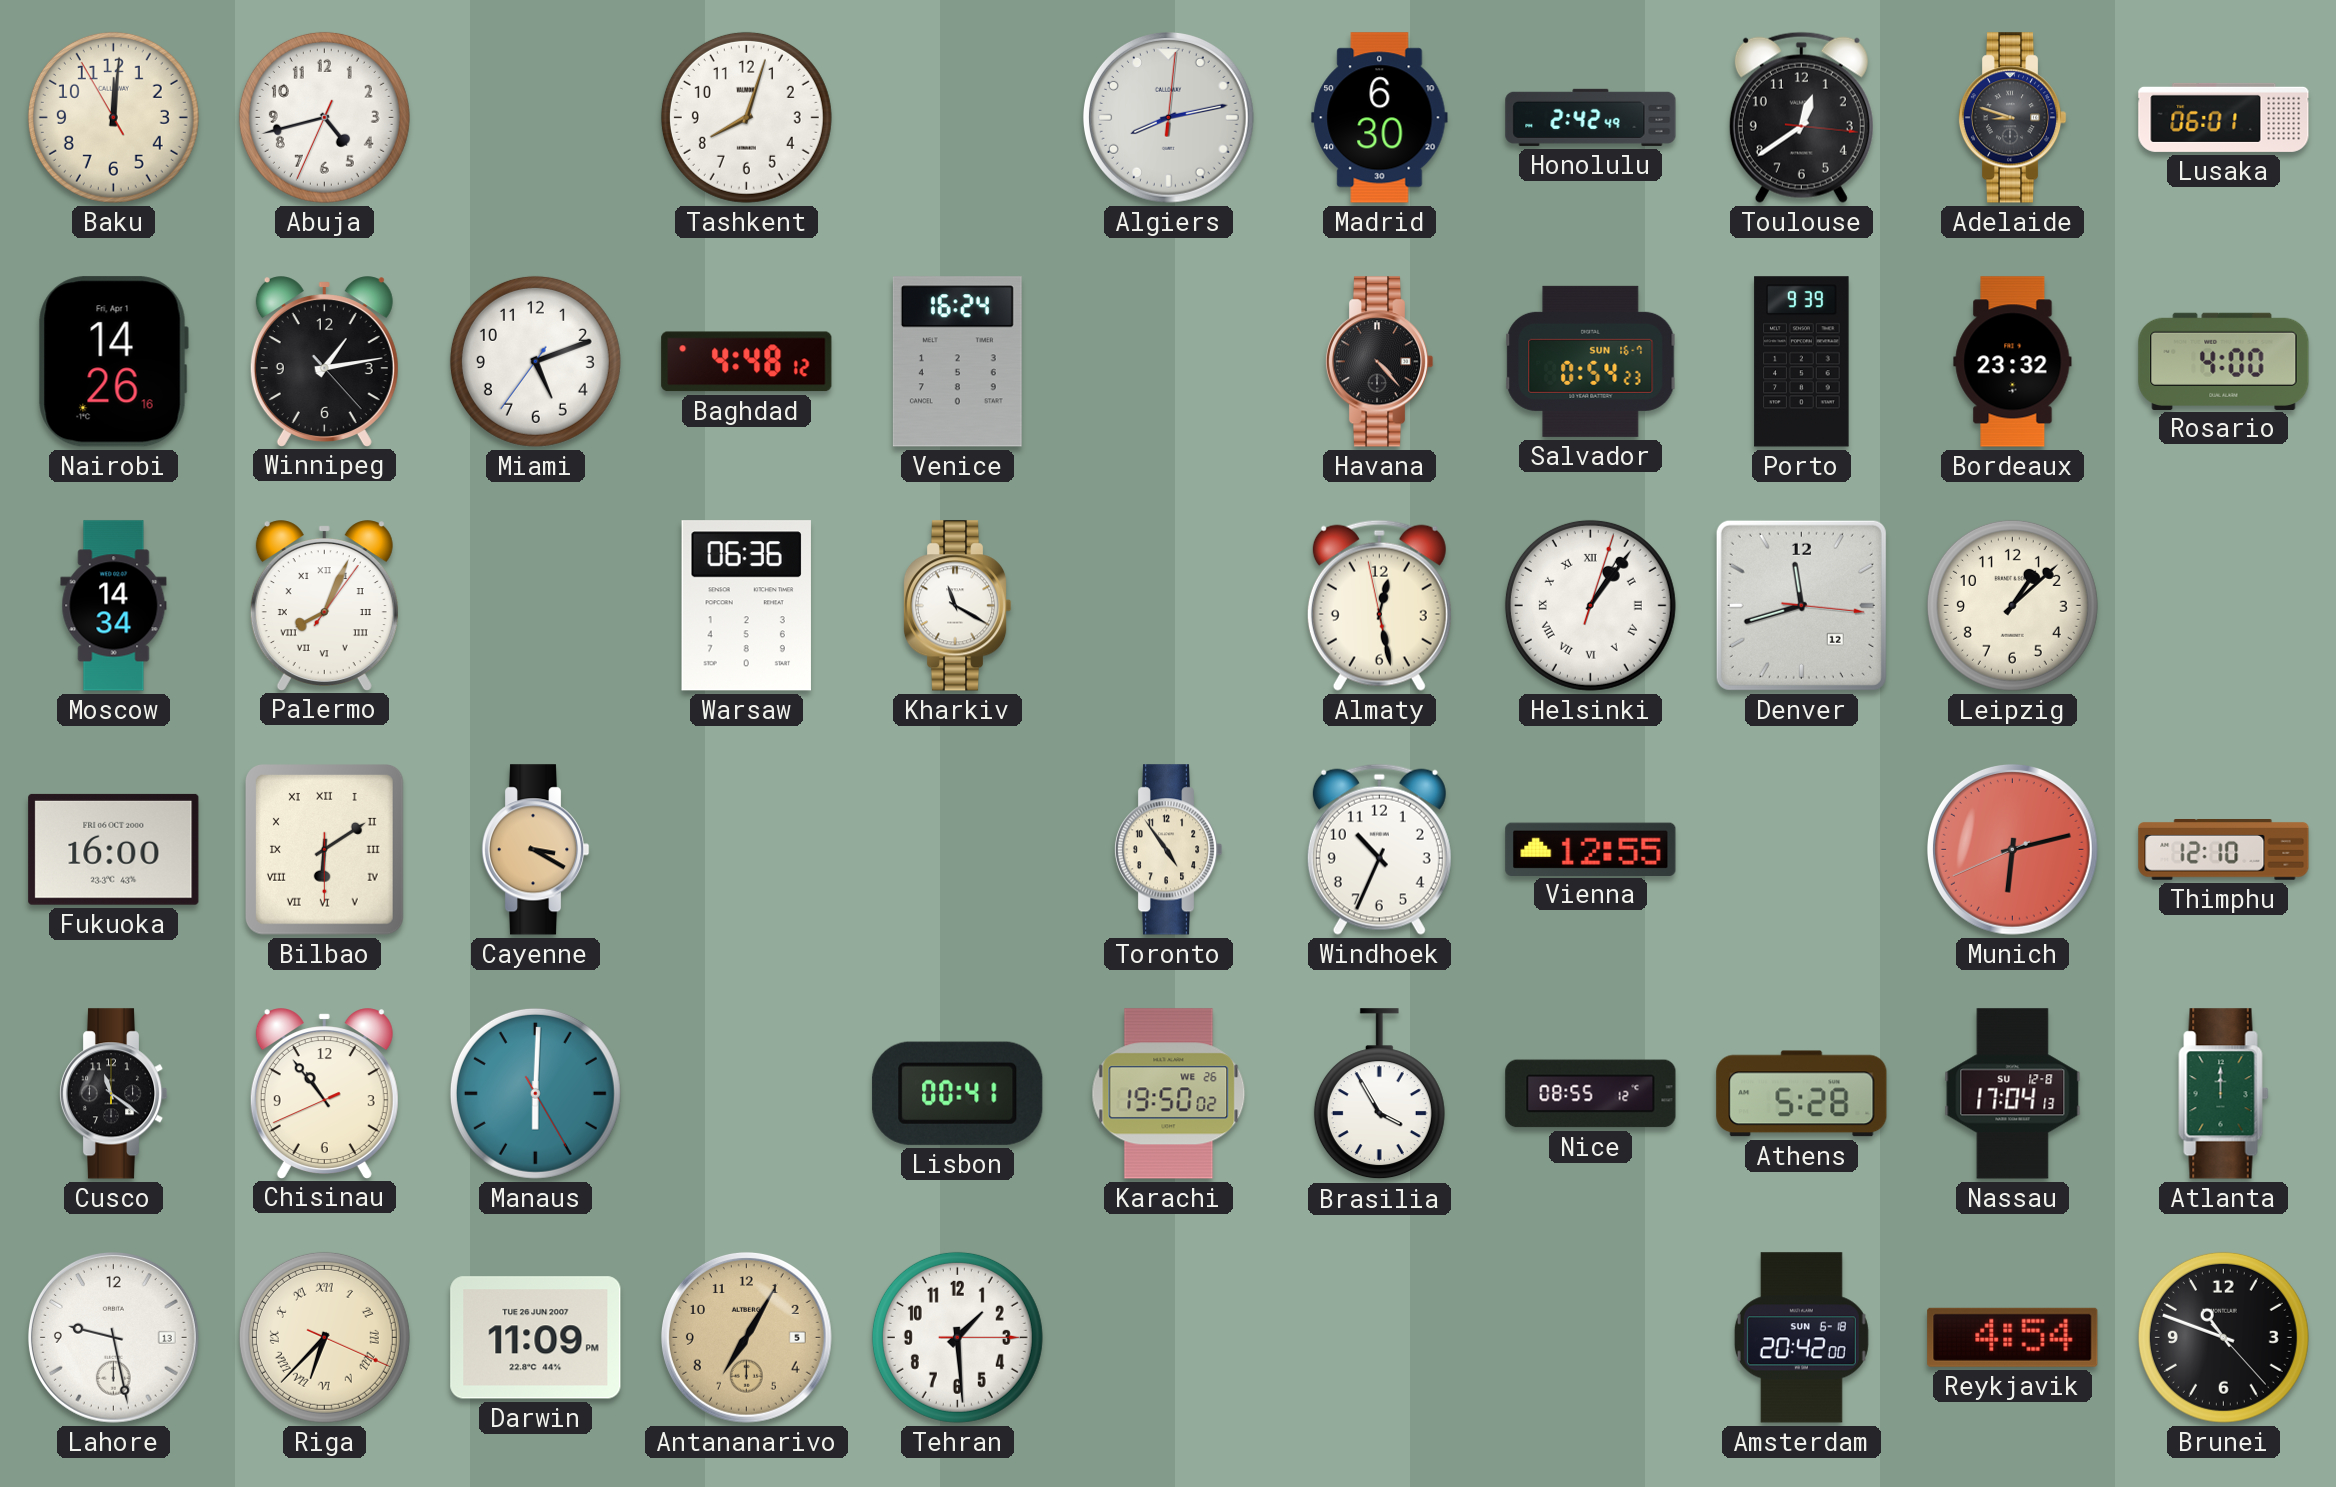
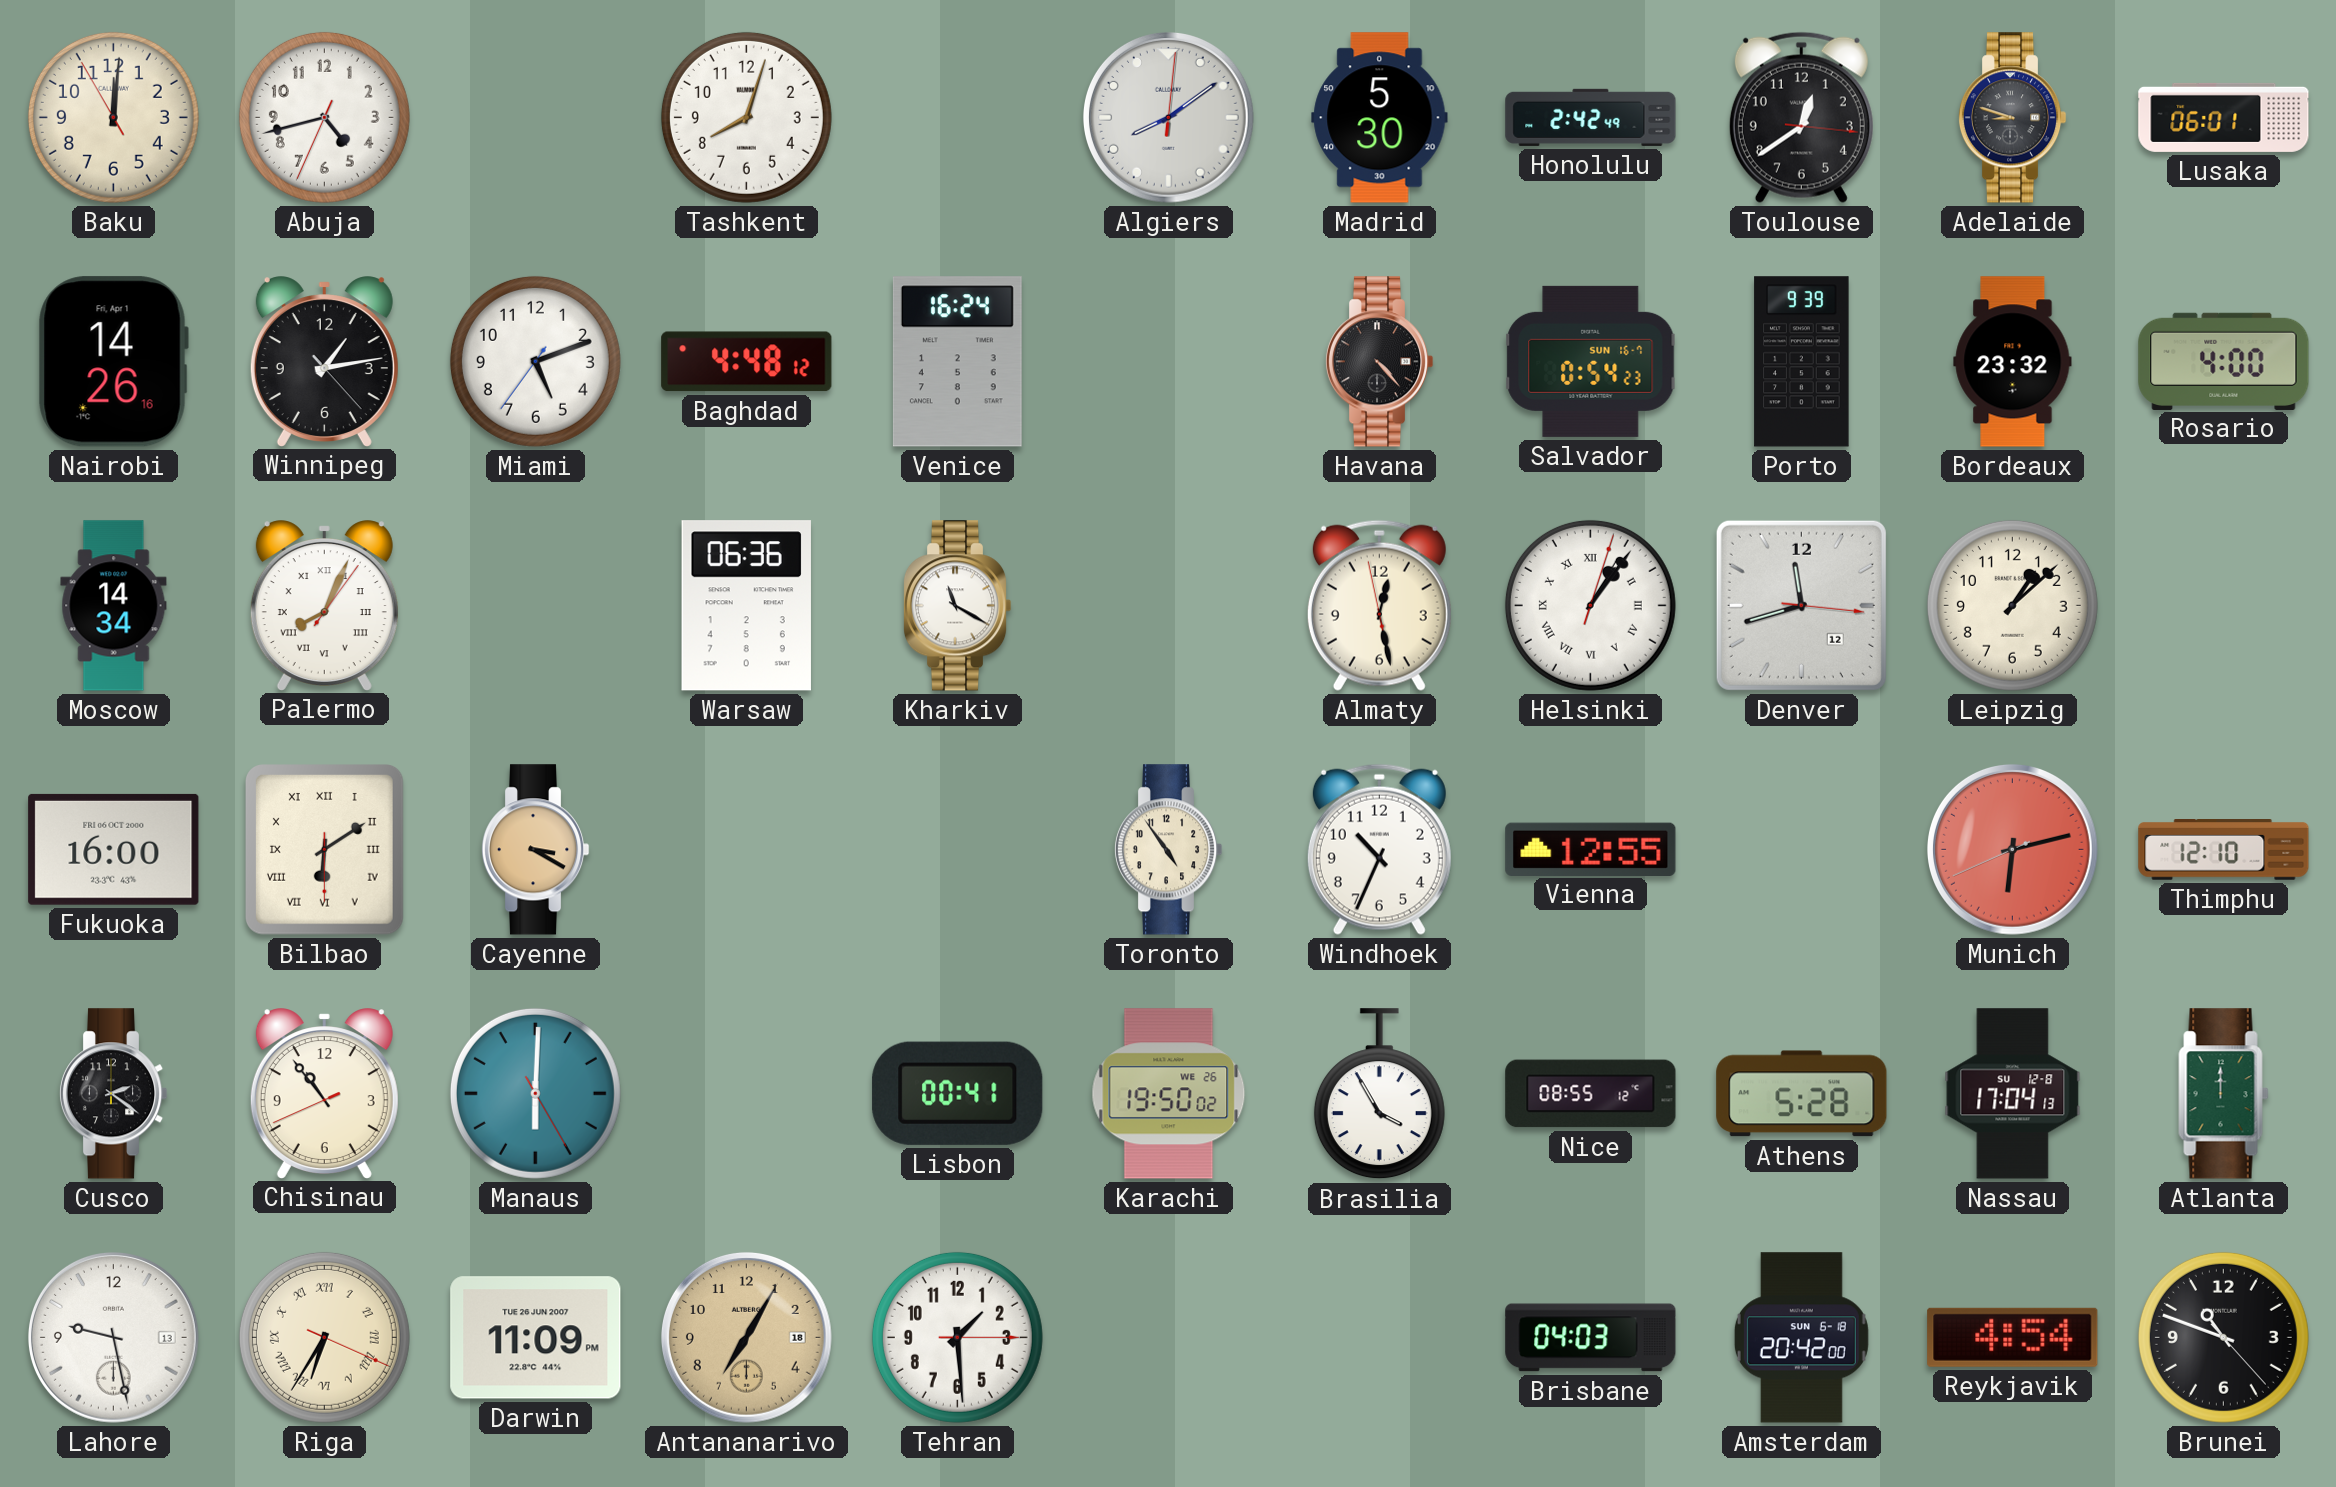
Algiers: 8:13 -> 8:09
Madrid: 6:30 -> 5:30
Cusco: 11:21 -> 2:21
Riga: 6:37 -> 6:35
Antananarivo date: 5 -> 18
Brisbane: none -> 04:03
